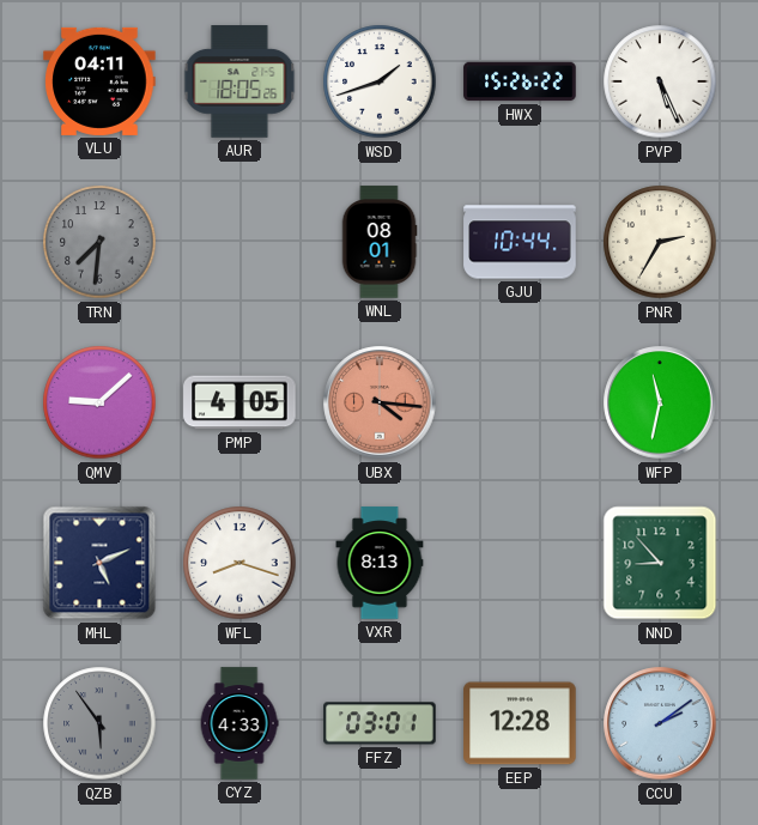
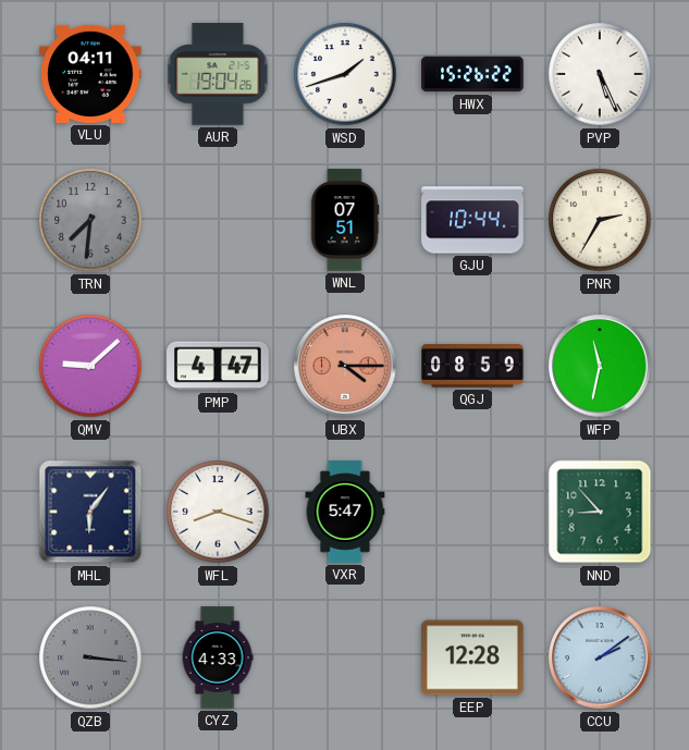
AUR: 18:05 -> 19:04
WNL: 08:01 -> 07:51
PMP: 4:05 -> 4:47
UBX: 4:16 -> 4:15
QGJ: none -> 08:59
MHL: 5:11 -> 6:06
VXR: 8:13 -> 5:47
QZB: 5:54 -> 3:16
FFZ: 03:01 -> none
